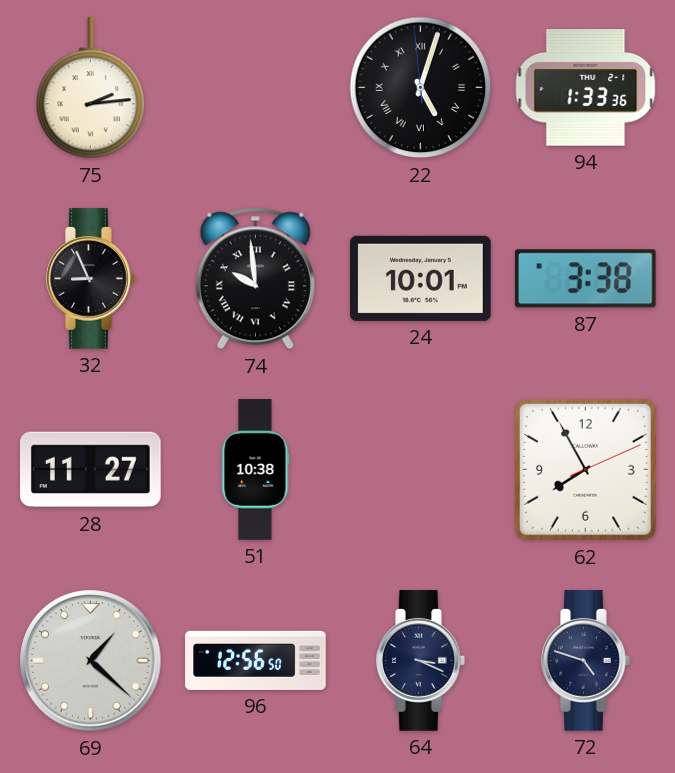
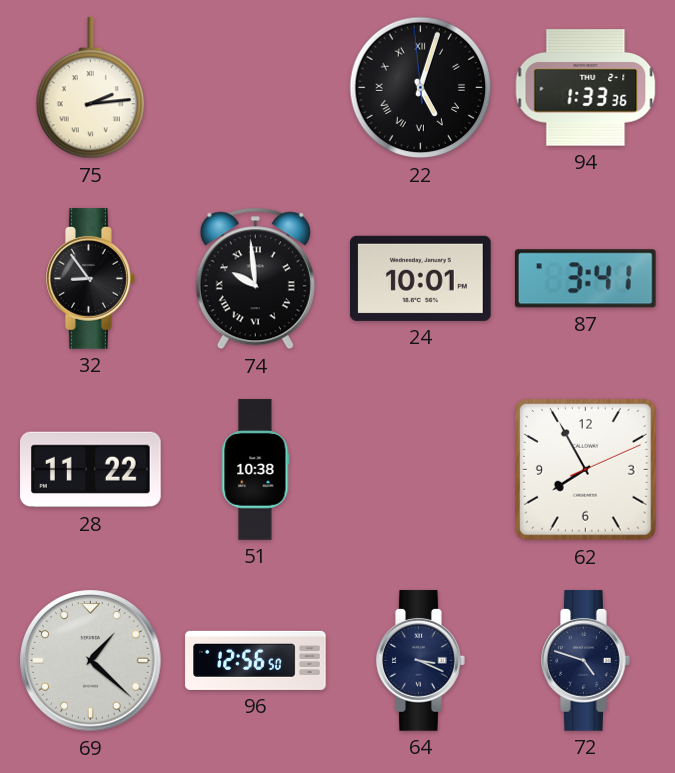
32: 8:56 -> 8:54
87: 3:38 -> 3:41
28: 11:27 -> 11:22
